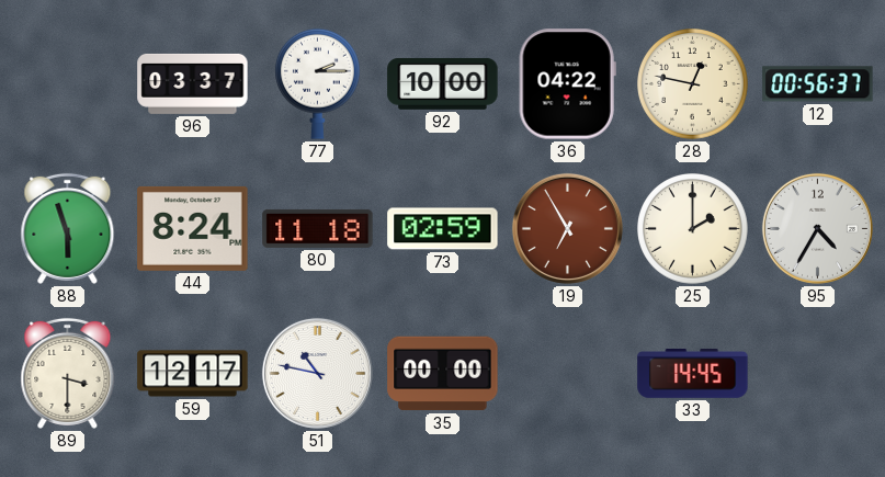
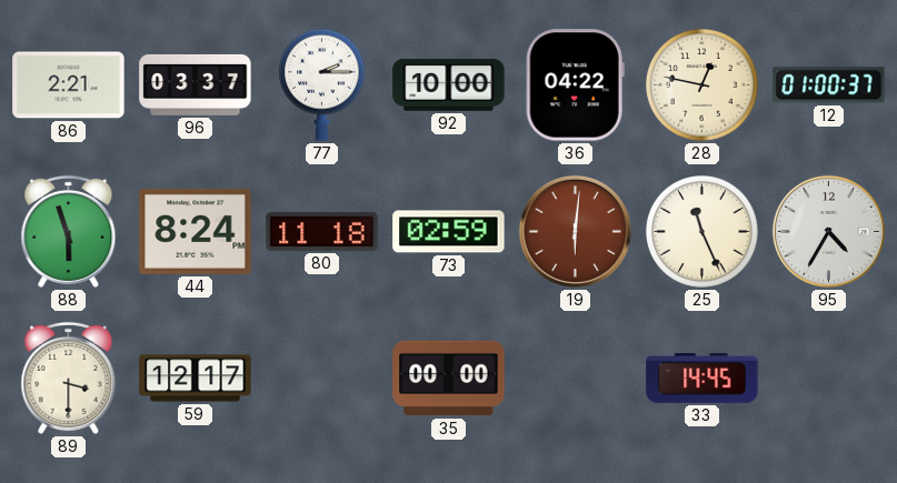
86: none -> 2:21
12: 00:56 -> 01:00
19: 6:55 -> 6:01
25: 2:00 -> 11:26
51: 10:47 -> none
